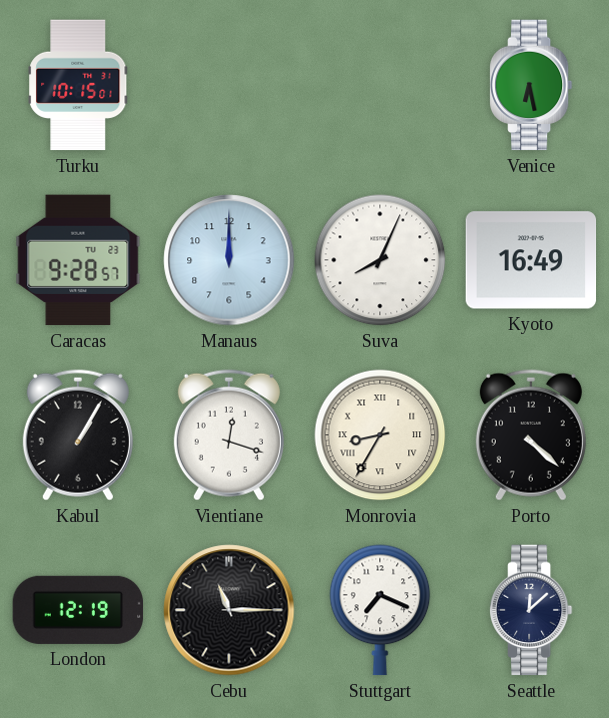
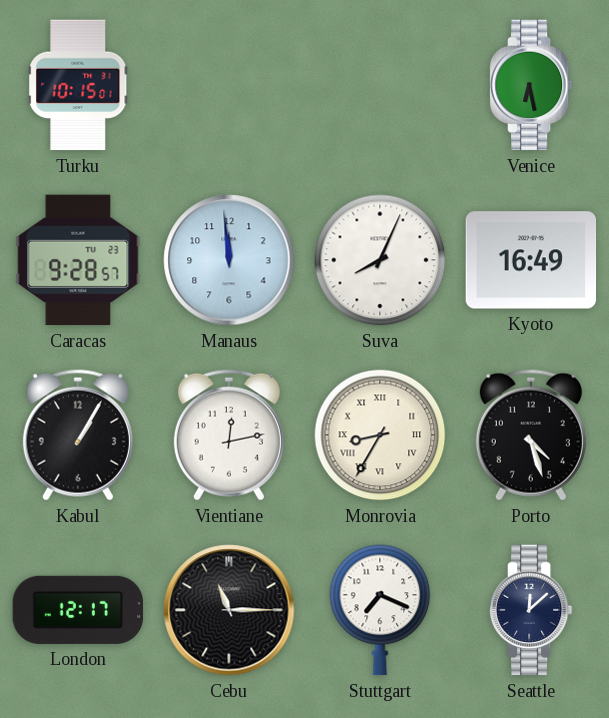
Manaus: 12:00 -> 11:59
Vientiane: 12:18 -> 12:13
Porto: 4:22 -> 4:27
London: 12:19 -> 12:17
